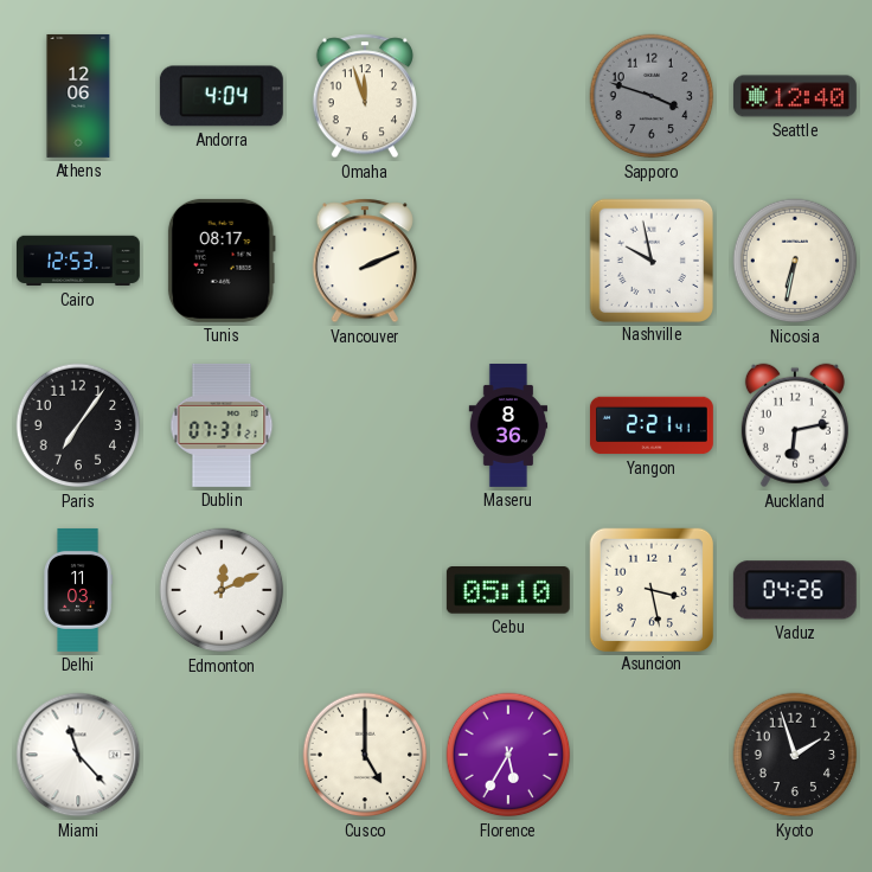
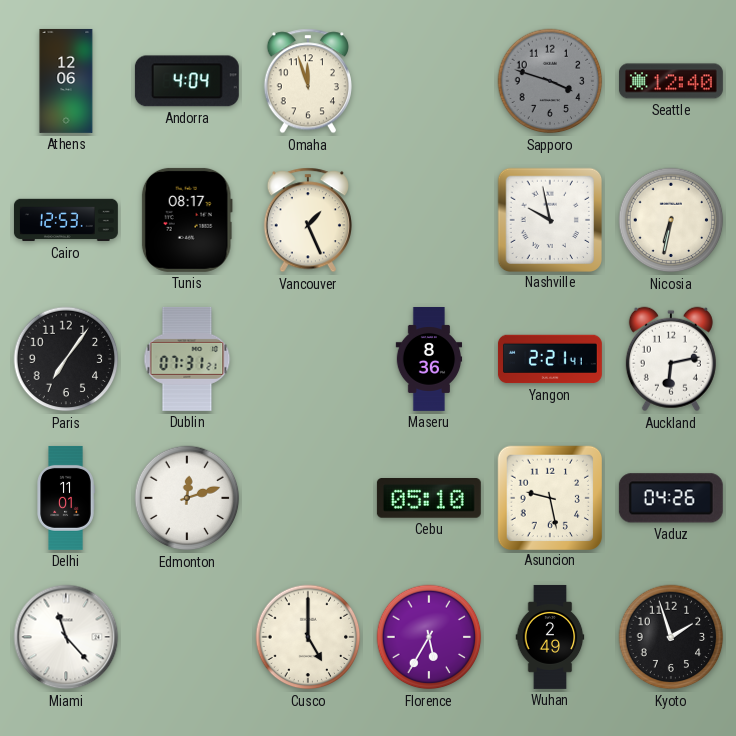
Vancouver: 2:11 -> 1:26
Delhi: 11:03 -> 11:01
Edmonton: 12:11 -> 12:12
Asuncion: 3:28 -> 9:28
Wuhan: none -> 2:49
